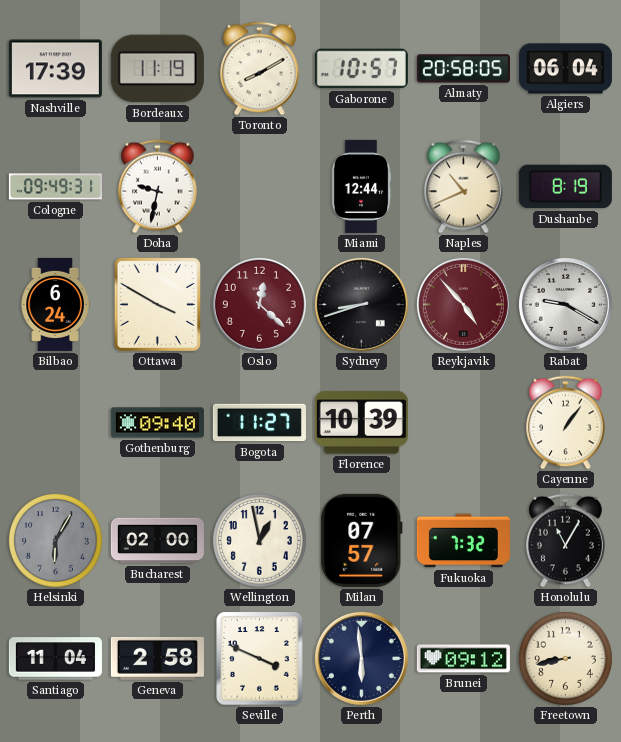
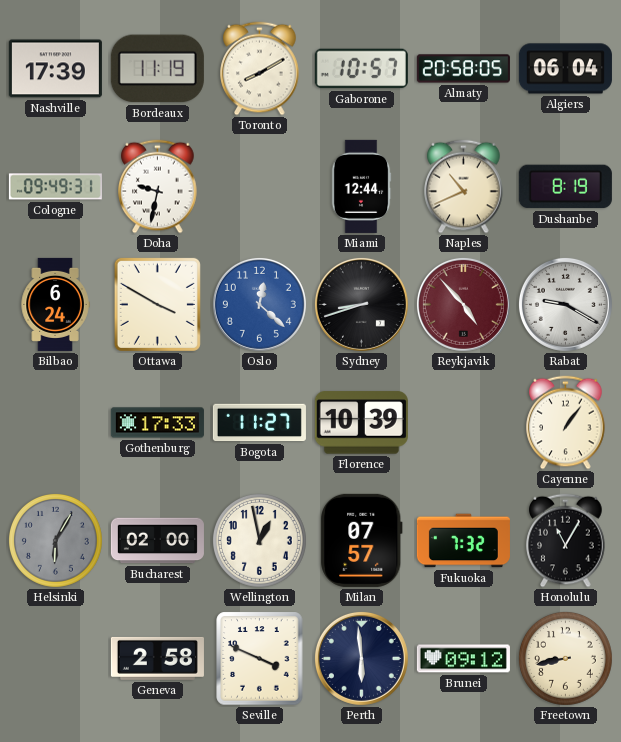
Oslo dial: burgundy -> blue
Gothenburg: 09:40 -> 17:33
Santiago: 11:04 -> none
